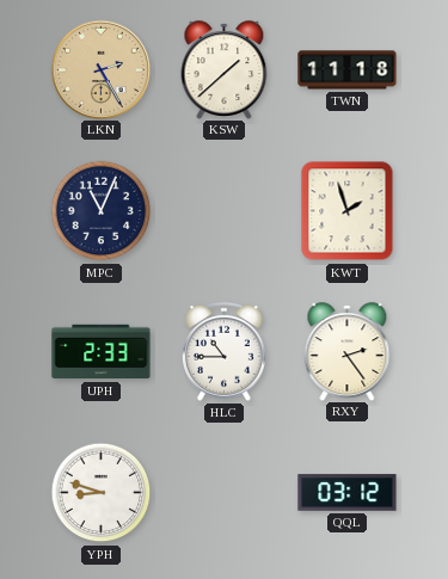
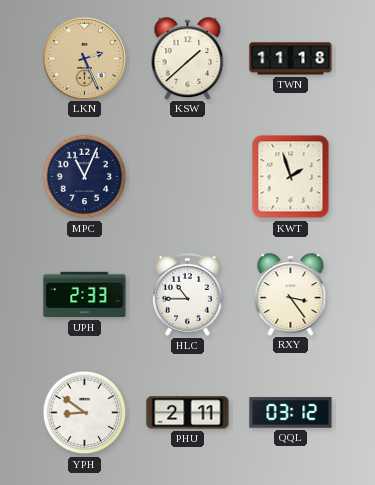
LKN: 2:25 -> 2:26
RXY: 2:24 -> 3:24
YPH: 8:48 -> 8:51
PHU: none -> 2:11
